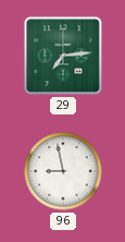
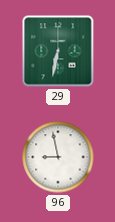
29: 7:14 -> 6:32
